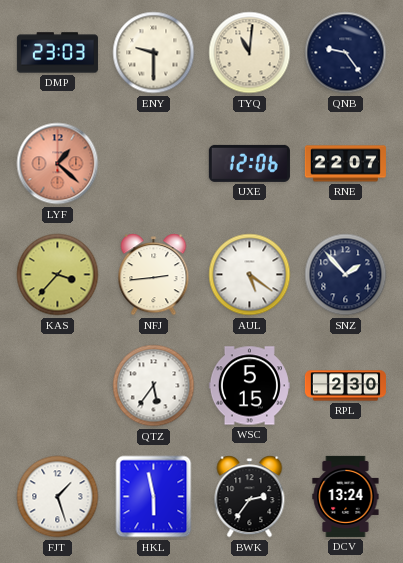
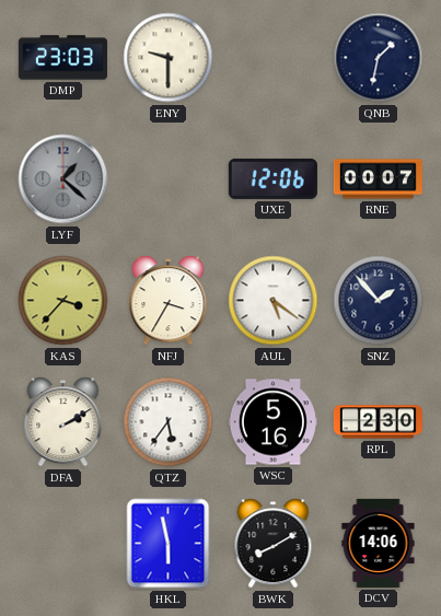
TYQ: 11:01 -> none
QNB: 9:24 -> 1:32
LYF dial: salmon -> grey
RNE: 22:07 -> 00:07
NFJ: 2:44 -> 3:35
DFA: none -> 2:10
WSC: 5:15 -> 5:16
FJT: 1:27 -> none
BWK: 2:36 -> 8:10
DCV: 13:24 -> 14:06
